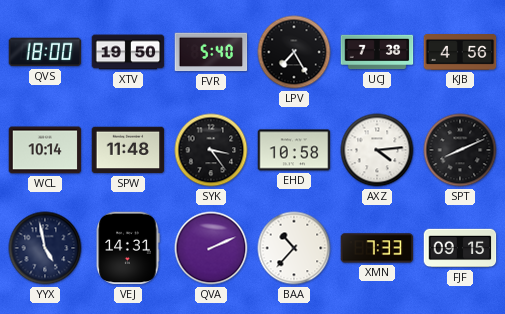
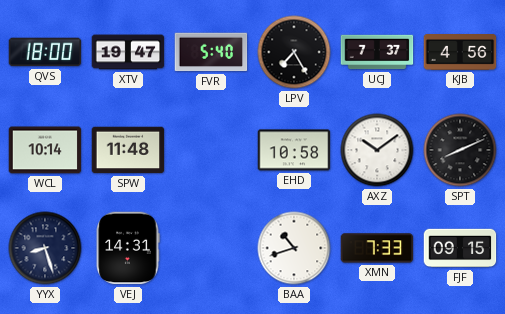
XTV: 19:50 -> 19:47
UCJ: 7:38 -> 7:37
SYK: 3:24 -> none
AXZ: 4:14 -> 10:09
YYX: 4:58 -> 8:27
QVA: 2:11 -> none
BAA: 10:37 -> 10:42
